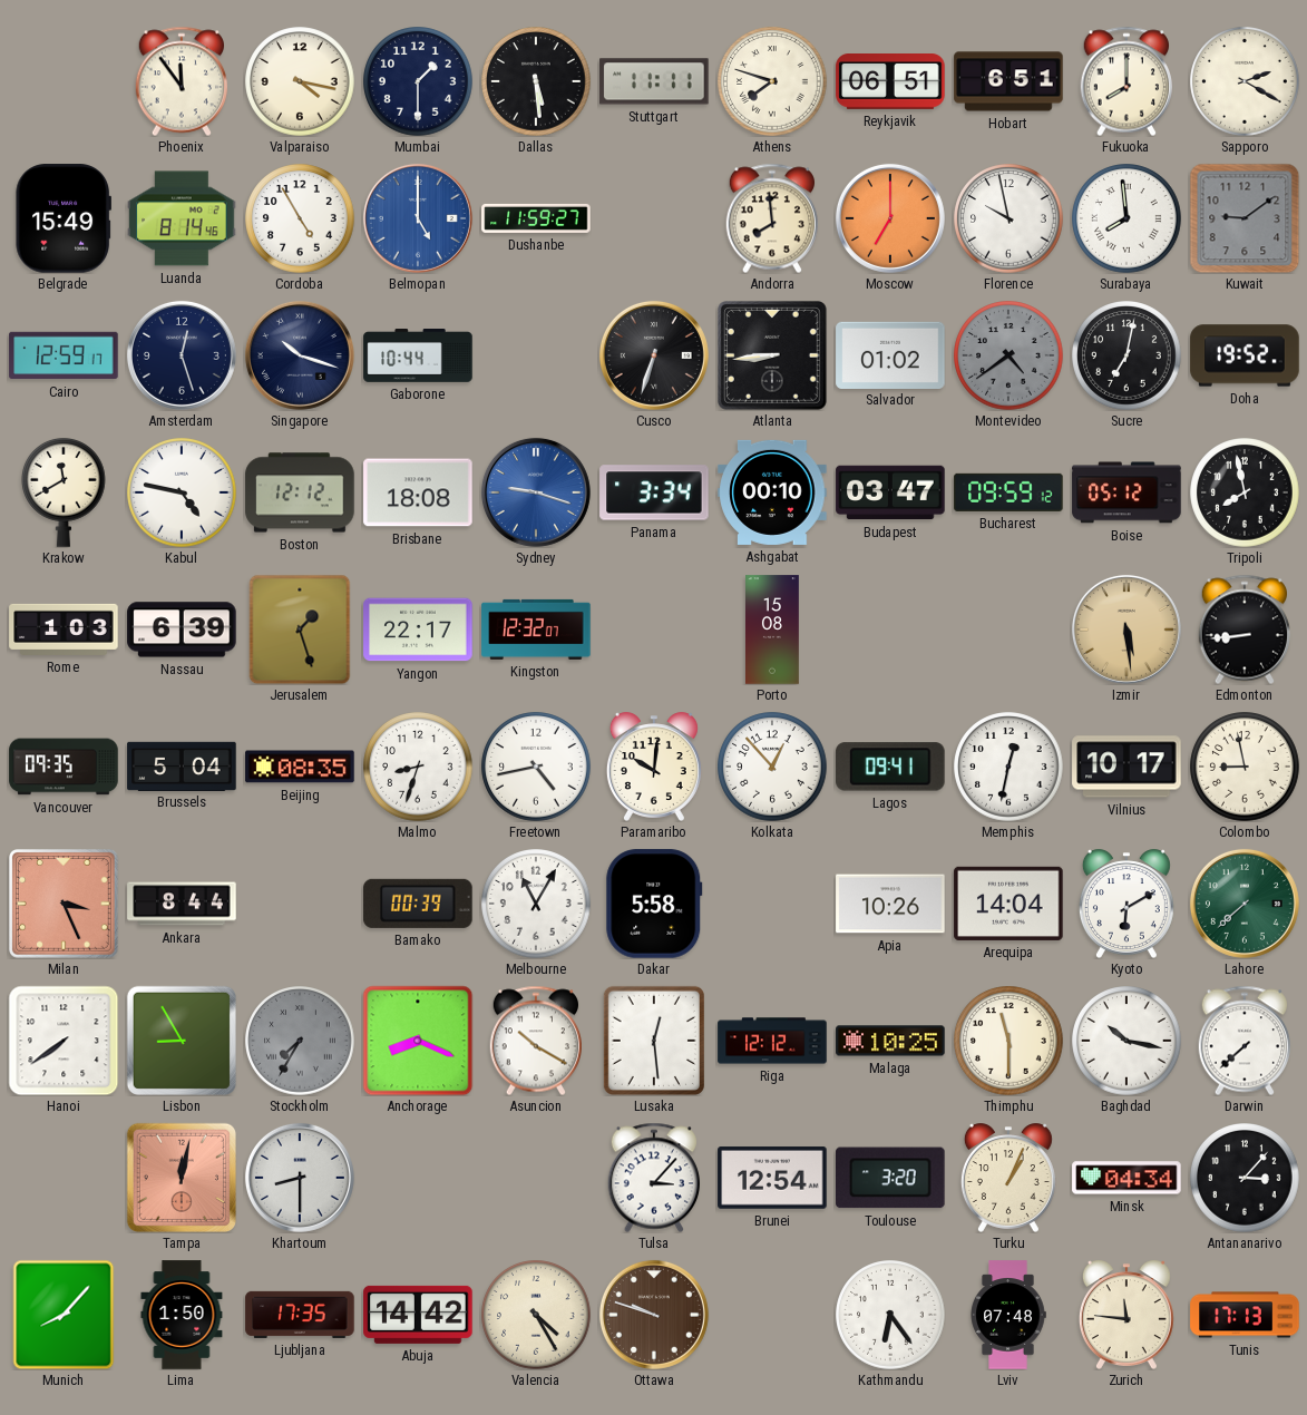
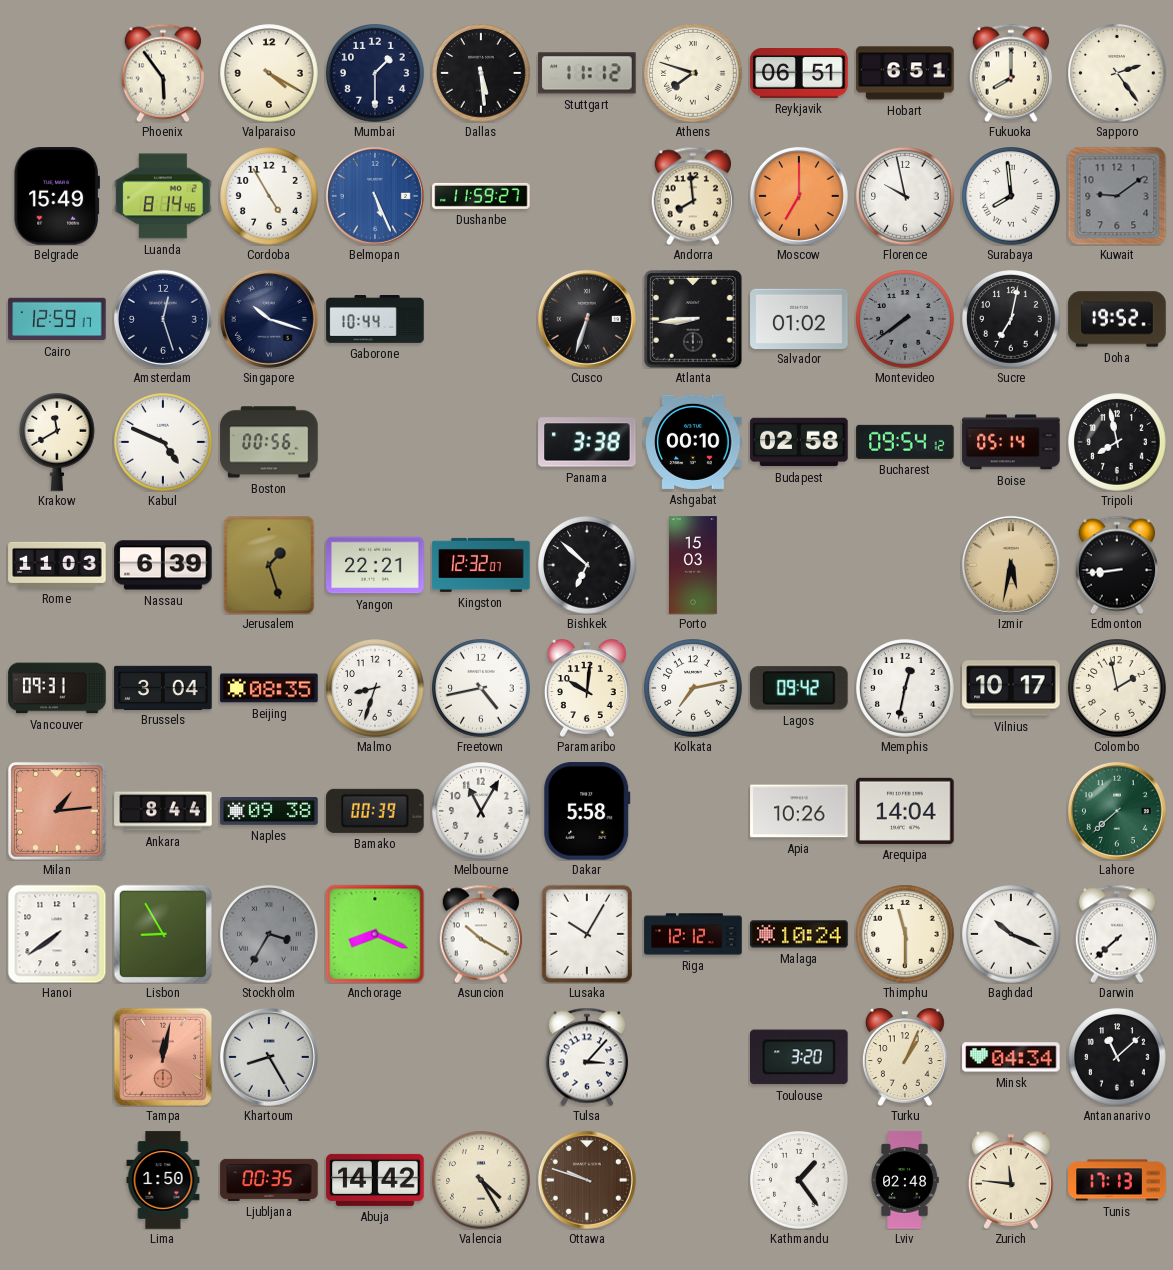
Phoenix: 11:54 -> 5:54
Valparaiso: 4:17 -> 4:20
Stuttgart: 11:11 -> 11:12
Sapporo: 2:20 -> 2:24
Belmopan: 5:00 -> 5:26
Montevideo: 4:39 -> 7:39
Kabul: 4:47 -> 4:49
Boston: 12:12 -> 00:56
Brisbane: 18:08 -> none
Sydney: 9:18 -> none
Panama: 3:34 -> 3:38
Budapest: 03:47 -> 02:58
Bucharest: 09:59 -> 09:54
Boise: 05:12 -> 05:14
Rome: 1:03 -> 11:03
Yangon: 22:17 -> 22:21
Bishkek: none -> 6:52
Porto: 15:08 -> 15:03
Izmir: 5:29 -> 5:32
Vancouver: 09:35 -> 09:31
Brussels: 5:04 -> 3:04
Kolkata: 12:53 -> 7:13
Lagos: 09:41 -> 09:42
Colombo: 8:58 -> 1:58
Milan: 3:26 -> 1:14
Naples: none -> 09:38
Kyoto: 6:10 -> none
Stockholm: 7:35 -> 3:35
Lusaka: 12:29 -> 10:05
Malaga: 10:25 -> 10:24
Baghdad: 10:17 -> 10:19
Khartoum: 8:30 -> 8:25
Brunei: 12:54 -> none
Antananarivo: 3:07 -> 11:08
Munich: 8:07 -> none
Ljubljana: 17:35 -> 00:35
Kathmandu: 6:24 -> 1:24
Lviv: 07:48 -> 02:48
